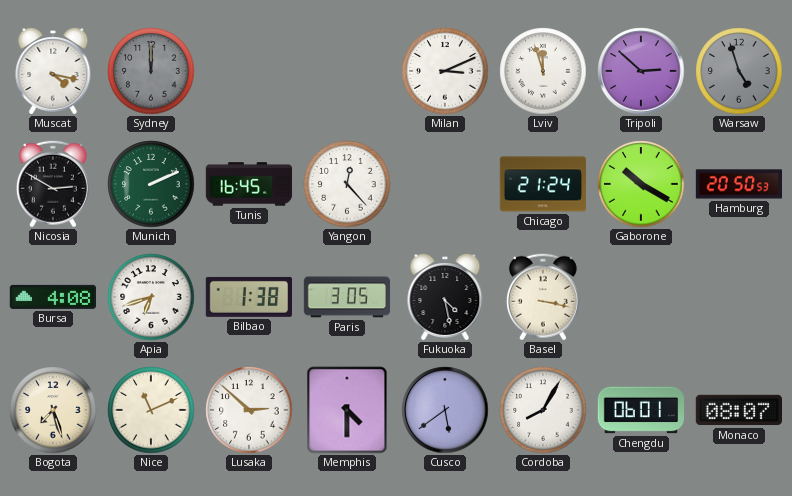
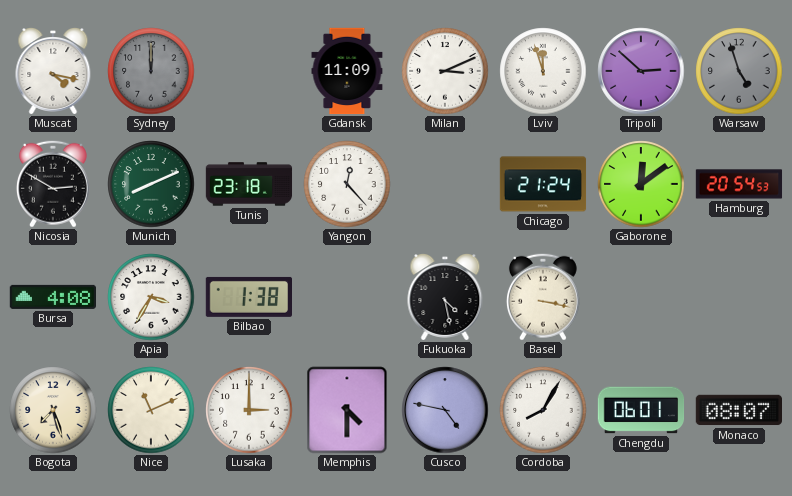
Gdansk: none -> 11:09
Munich: 2:11 -> 8:11
Tunis: 16:45 -> 23:18
Gaborone: 10:20 -> 12:09
Hamburg: 20:50 -> 20:54
Apia: 6:42 -> 3:35
Paris: 3:05 -> none
Lusaka: 2:52 -> 3:00
Cusco: 5:39 -> 4:47
